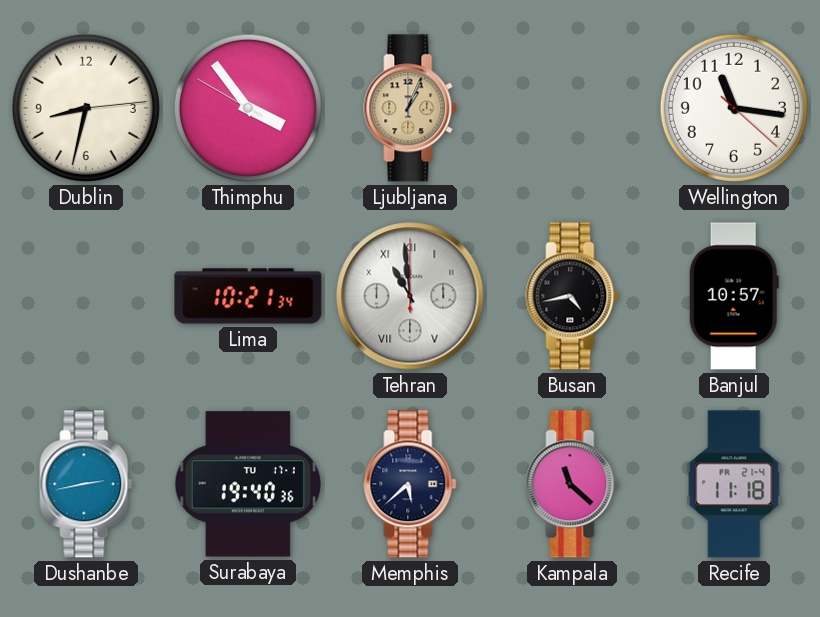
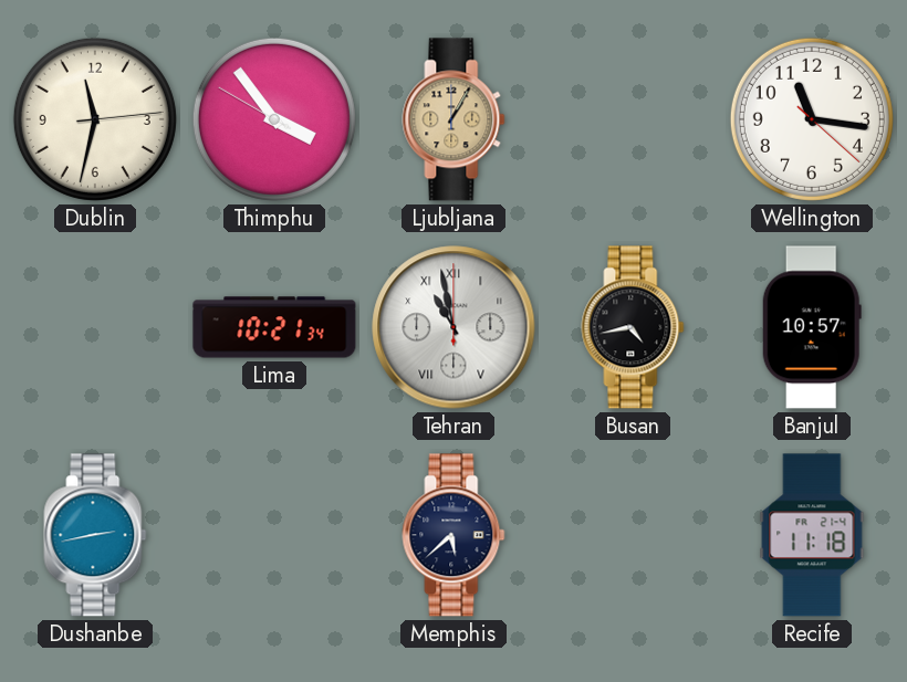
Dublin: 8:32 -> 11:32
Ljubljana: 1:04 -> 1:05
Tehran: 10:59 -> 10:58
Surabaya: 19:40 -> none
Kampala: 11:22 -> none
